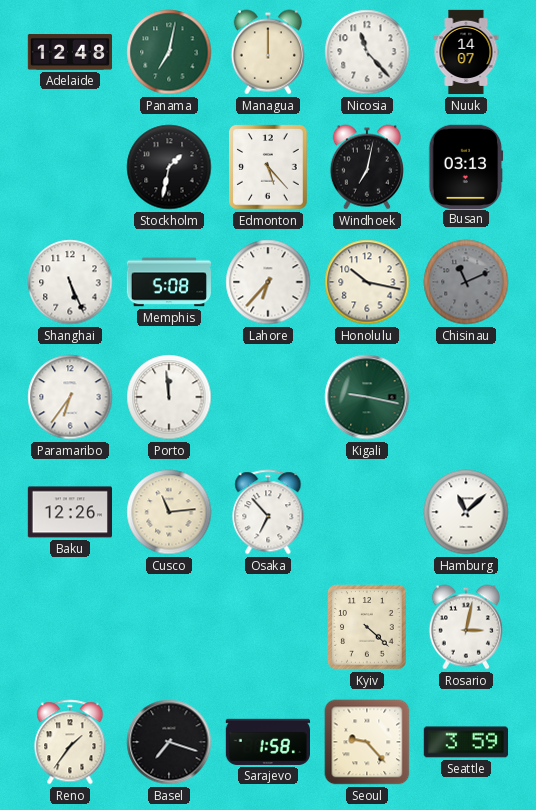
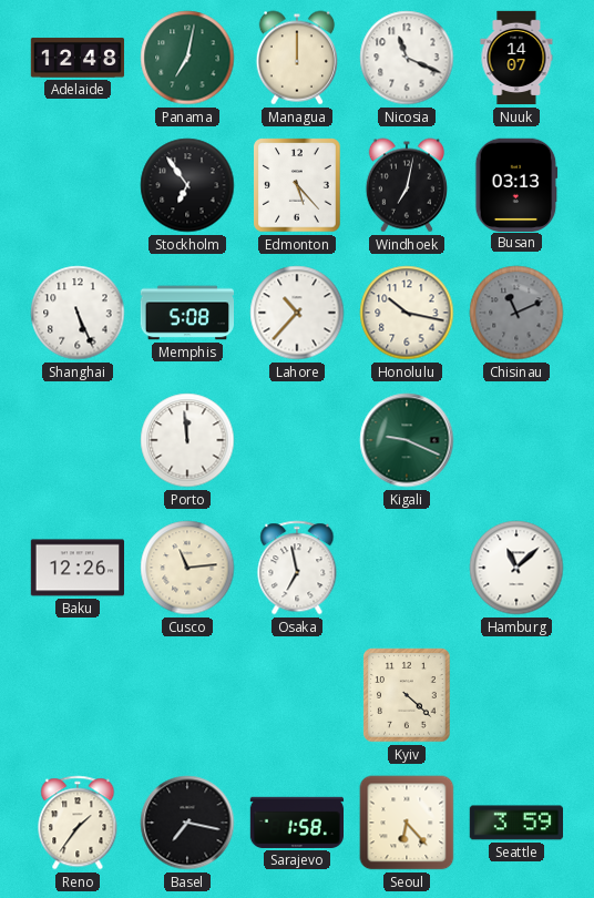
Nicosia: 11:23 -> 11:19
Stockholm: 1:32 -> 6:54
Lahore: 6:37 -> 10:37
Paramaribo: 6:36 -> none
Kigali: 9:17 -> 9:19
Osaka: 6:53 -> 6:58
Rosario: 3:02 -> none
Basel: 7:18 -> 7:17
Seoul: 9:23 -> 6:23
